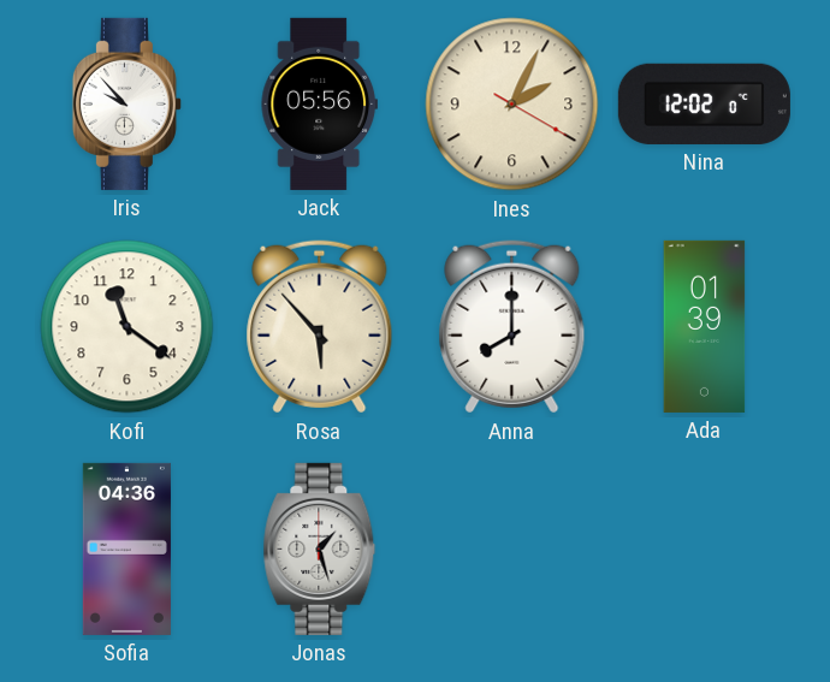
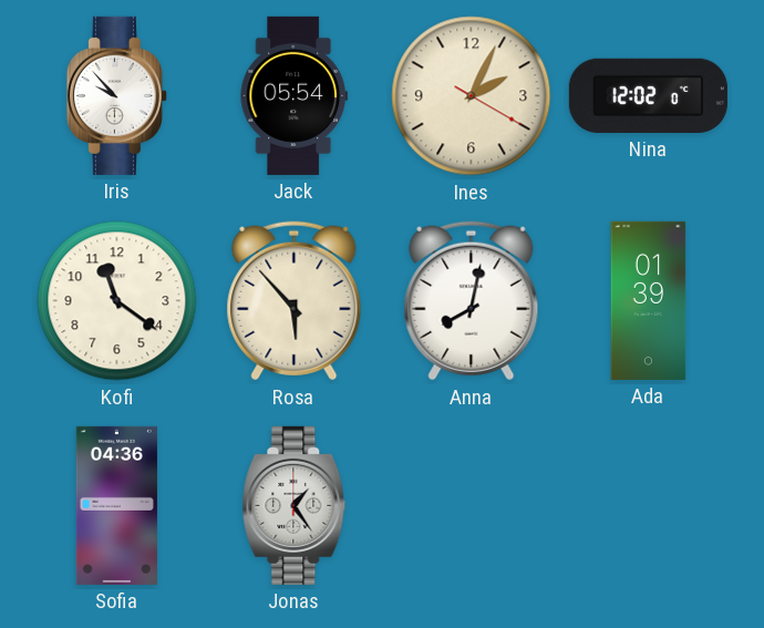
Jack: 05:56 -> 05:54
Anna: 8:00 -> 8:02
Jonas: 1:27 -> 1:24
